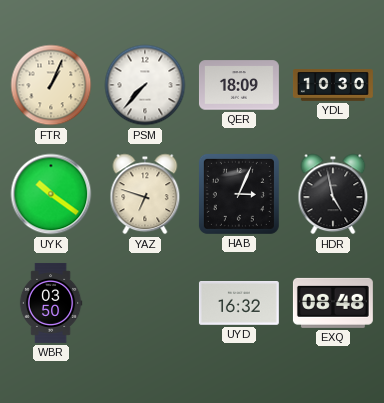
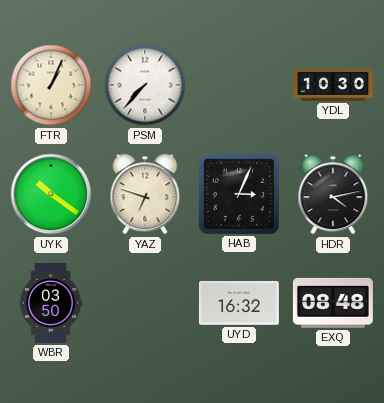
QER: 18:09 -> none
HDR: 4:58 -> 4:13
